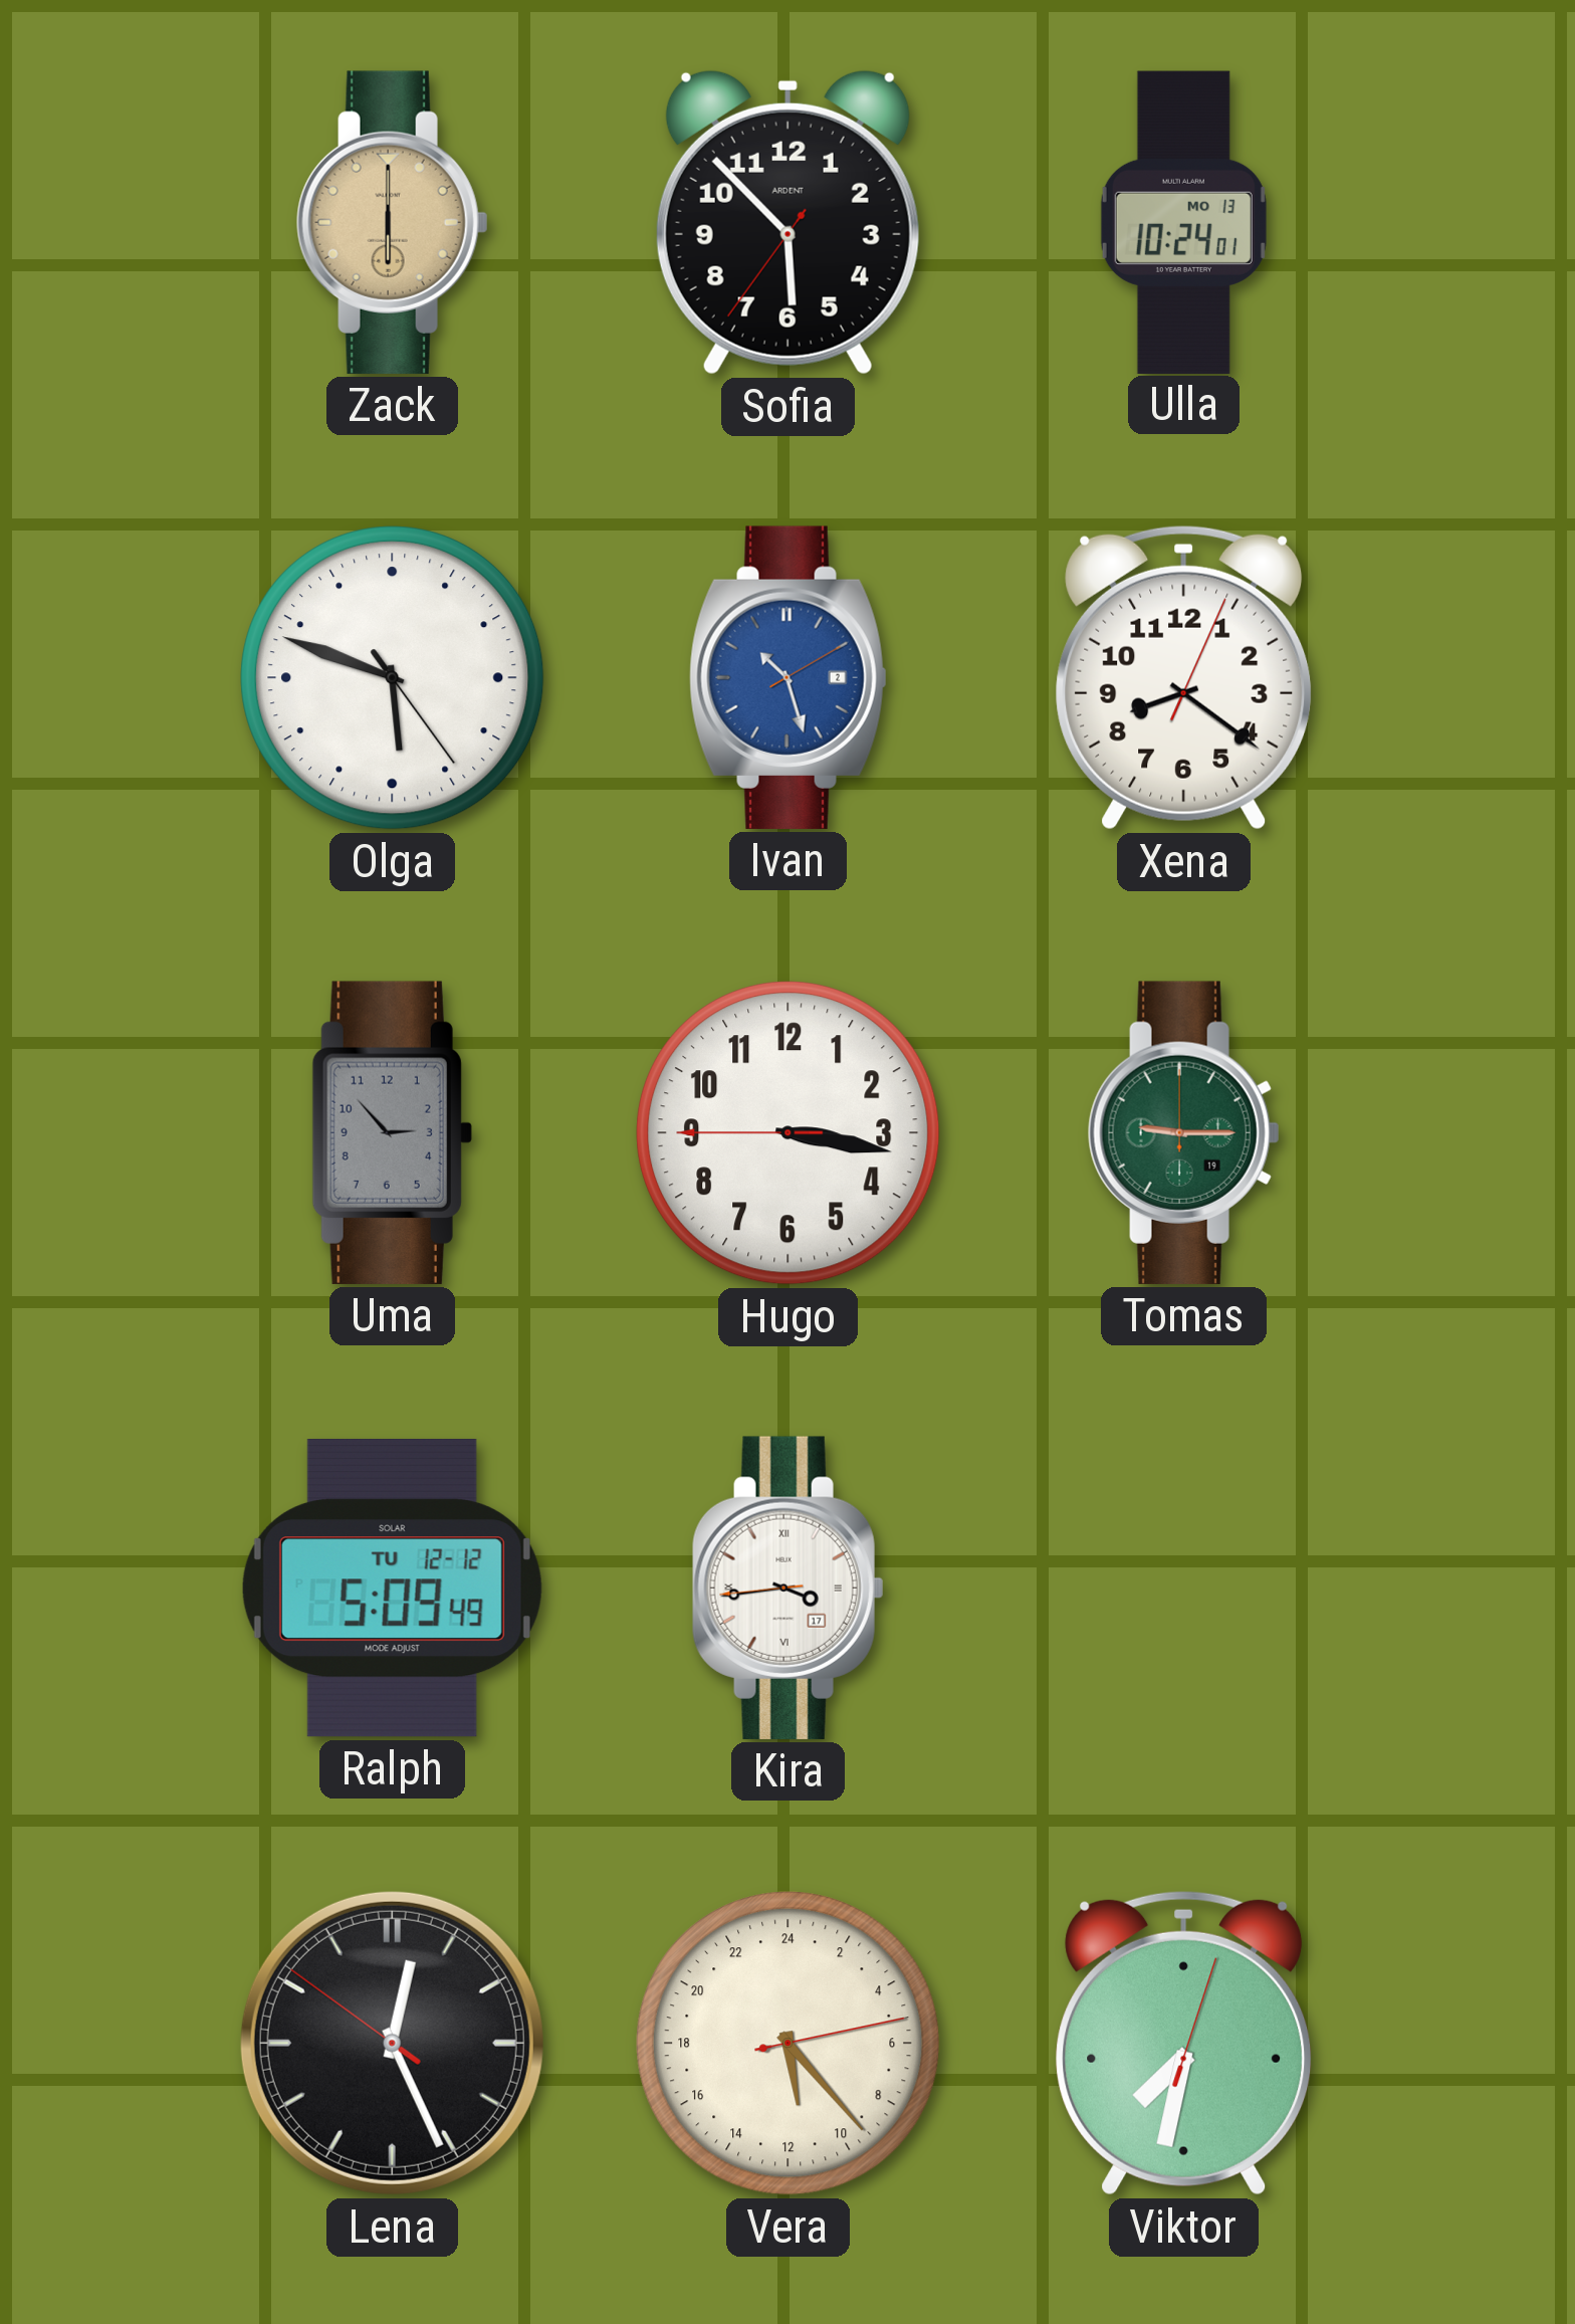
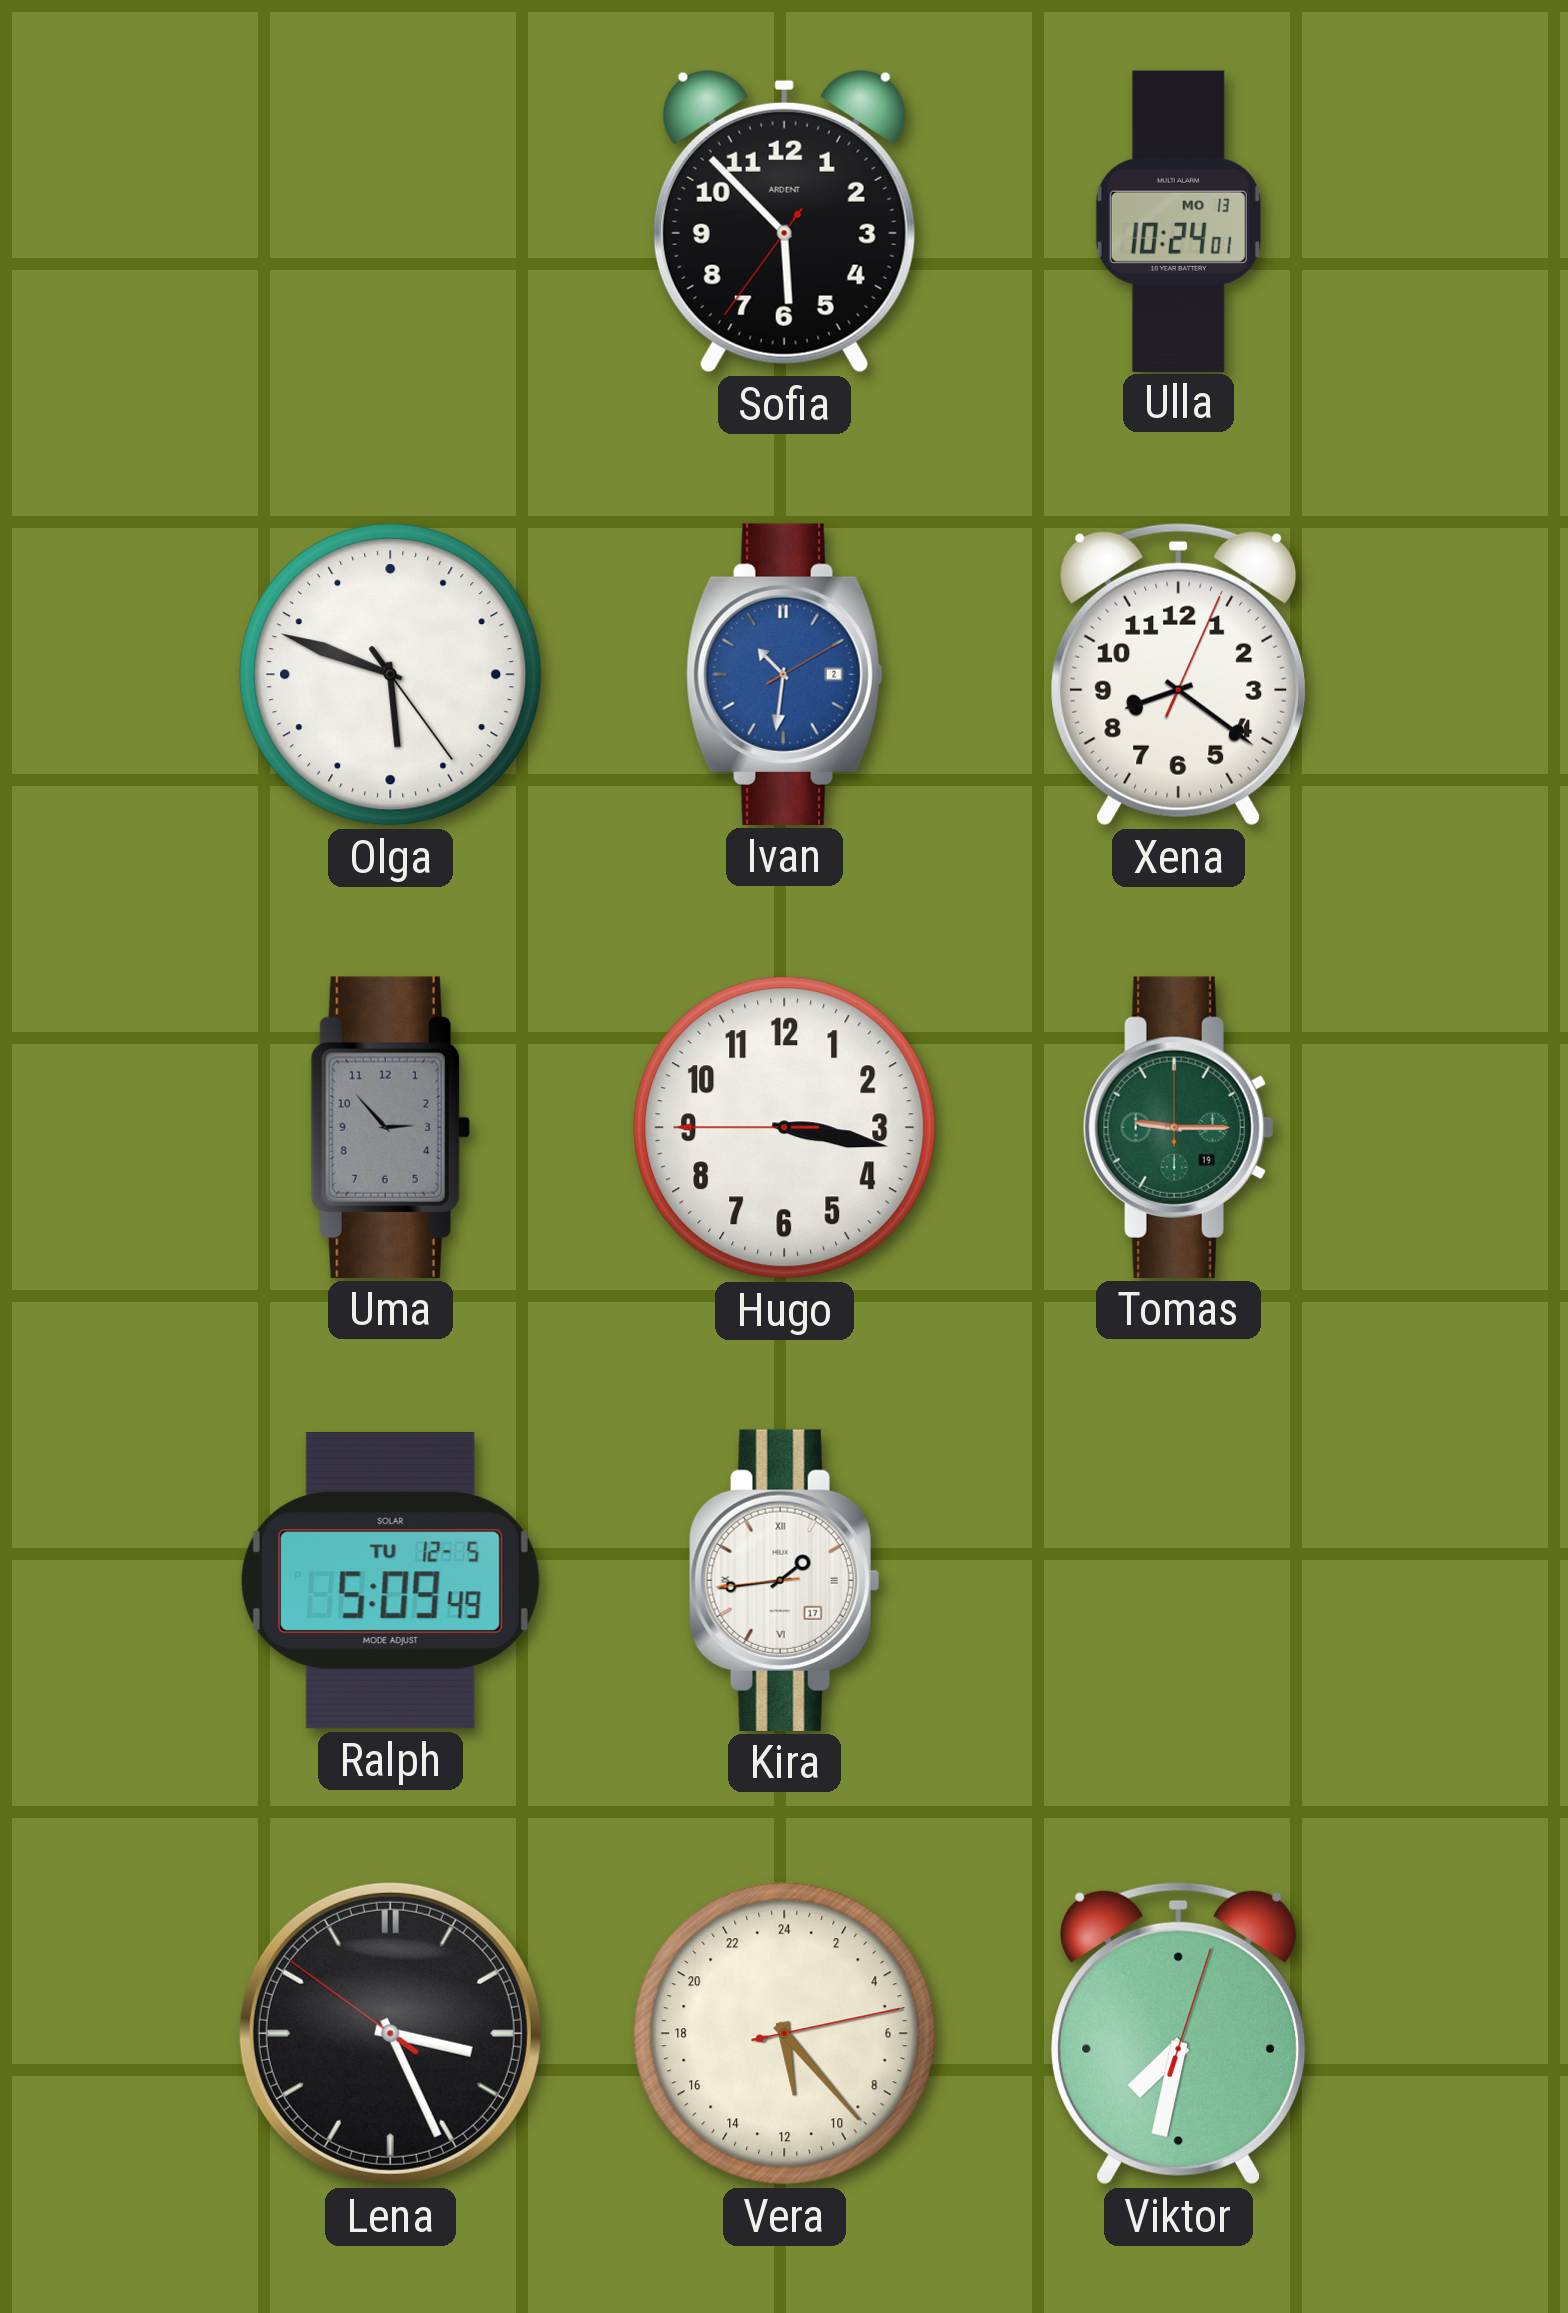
Zack: 6:00 -> none
Ivan: 10:27 -> 10:31
Ralph date: TU 12-12 -> TU 12-5
Kira: 3:43 -> 1:43
Lena: 12:25 -> 3:25
